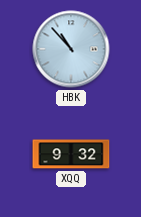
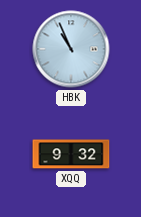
HBK: 10:53 -> 10:56
